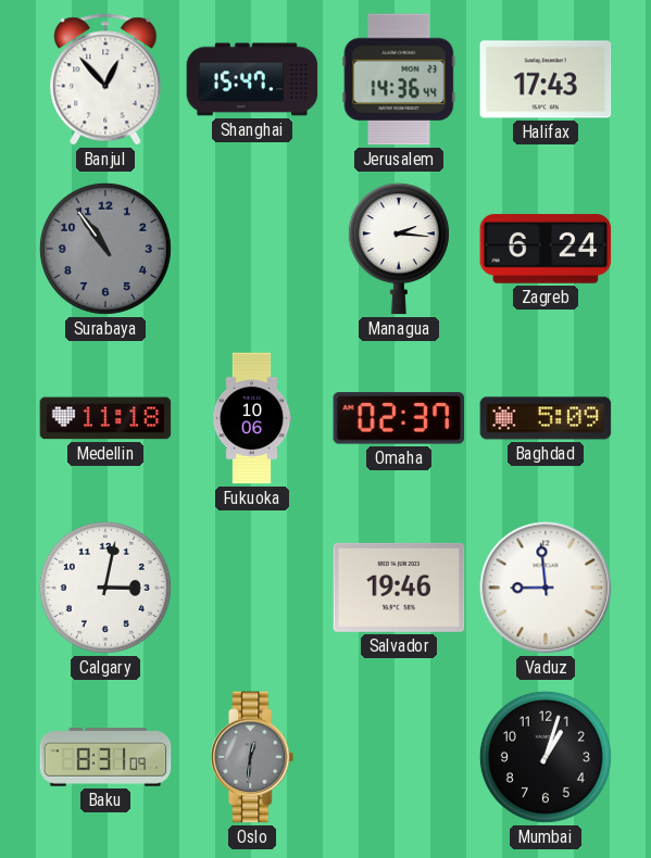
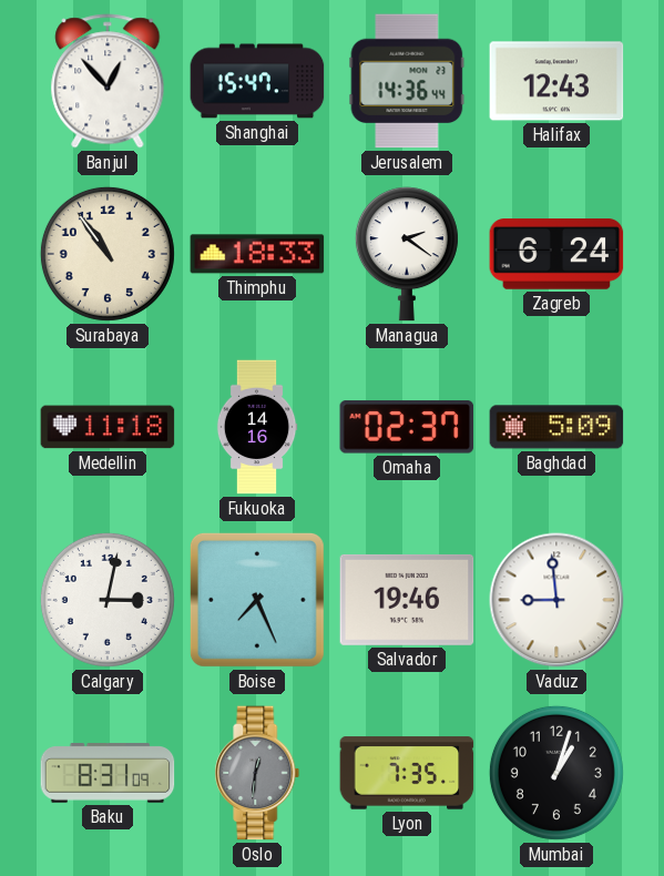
Halifax: 17:43 -> 12:43
Surabaya dial: grey -> cream
Thimphu: none -> 18:33
Managua: 2:16 -> 2:21
Fukuoka: 10:06 -> 14:16
Boise: none -> 7:26
Lyon: none -> 7:35
